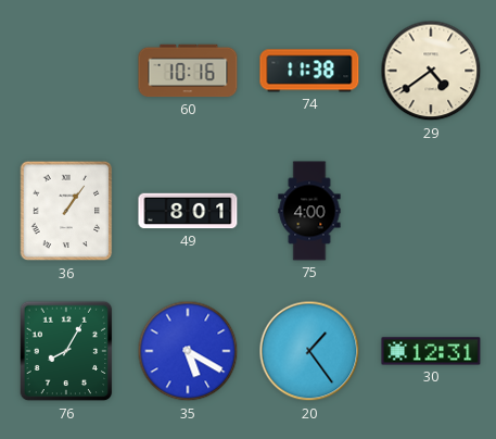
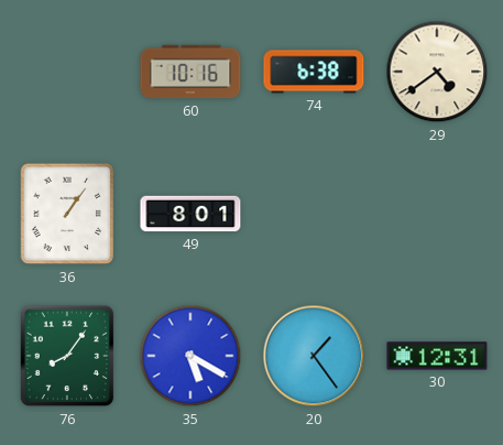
74: 11:38 -> 6:38
75: 4:00 -> none
76: 8:05 -> 8:06
